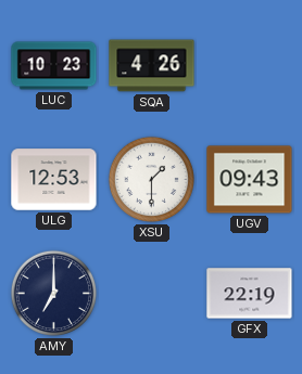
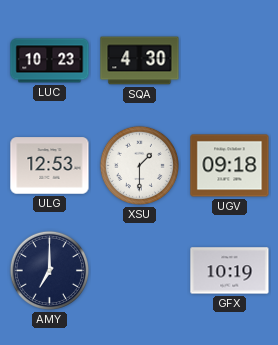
SQA: 4:26 -> 4:30
UGV: 09:43 -> 09:18
GFX: 22:19 -> 10:19
